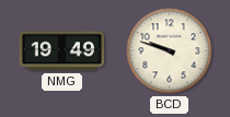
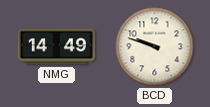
NMG: 19:49 -> 14:49
